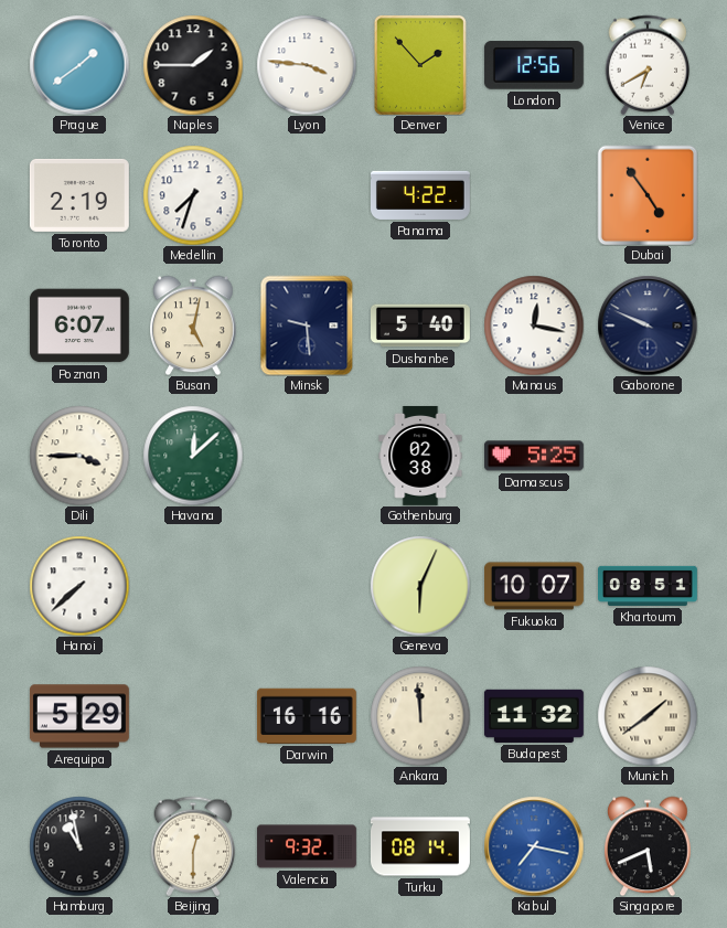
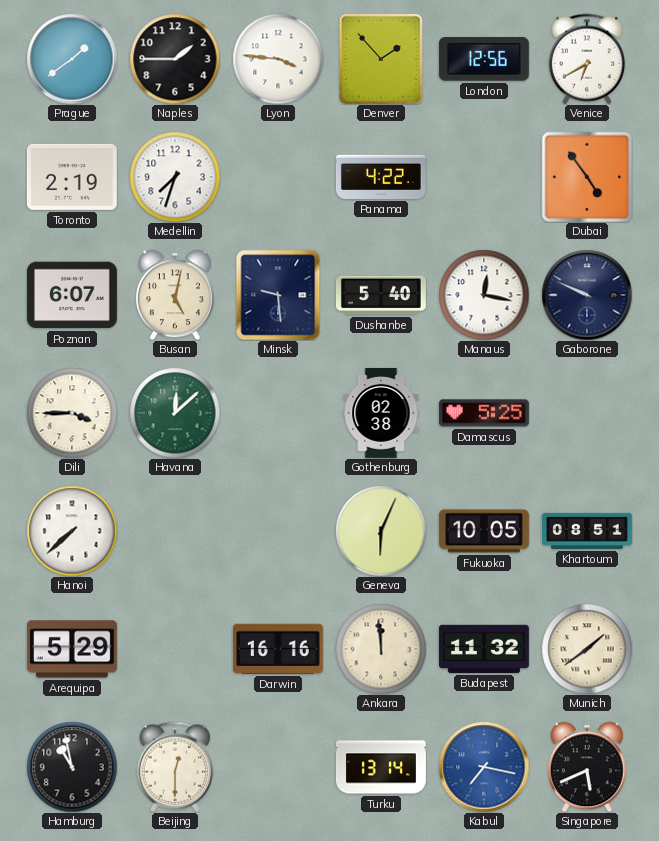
Fukuoka: 10:07 -> 10:05
Valencia: 9:32 -> none
Turku: 08:14 -> 13:14
